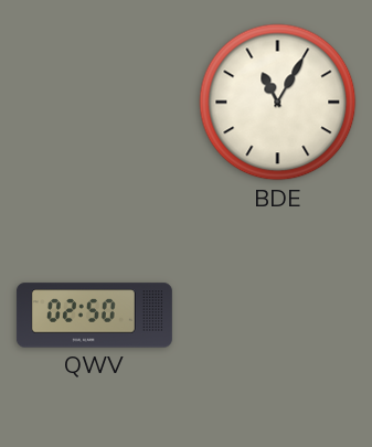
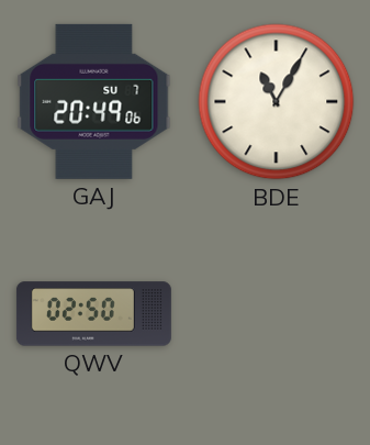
GAJ: none -> 20:49
